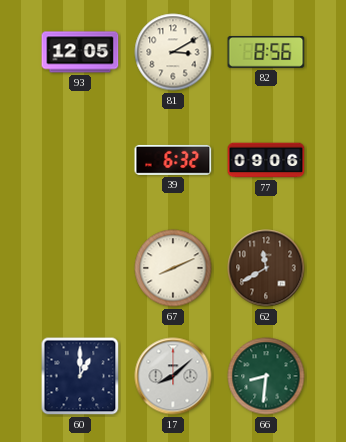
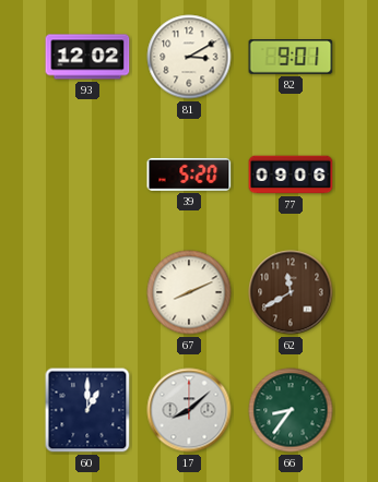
93: 12:05 -> 12:02
82: 8:56 -> 9:01
39: 6:32 -> 5:20
66: 8:31 -> 8:36
